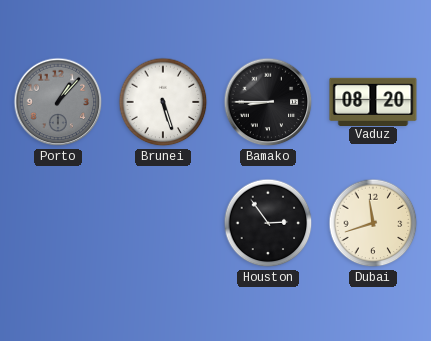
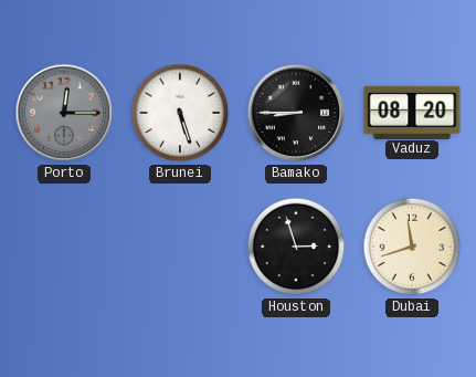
Porto: 1:07 -> 12:15
Houston: 2:54 -> 2:57
